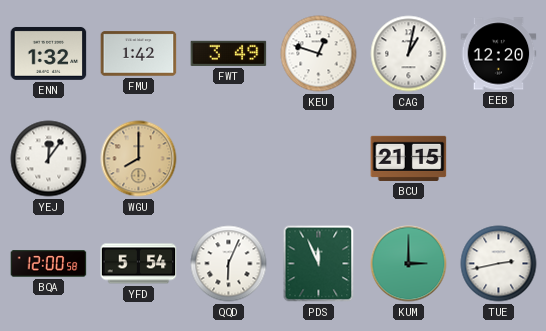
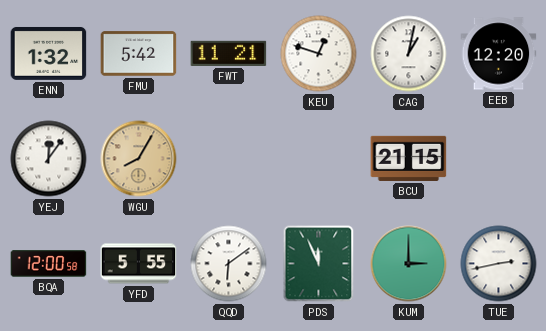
FMU: 1:42 -> 5:42
FWT: 3:49 -> 11:21
WGU: 8:00 -> 8:05
YFD: 5:54 -> 5:55
QQD: 6:04 -> 6:09
